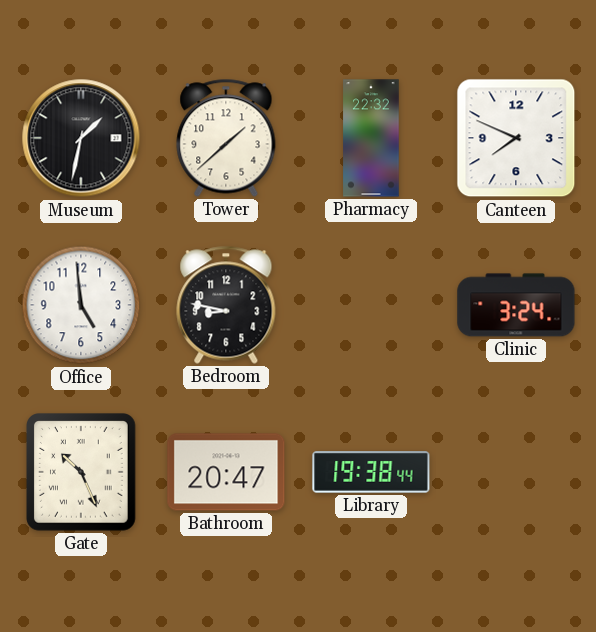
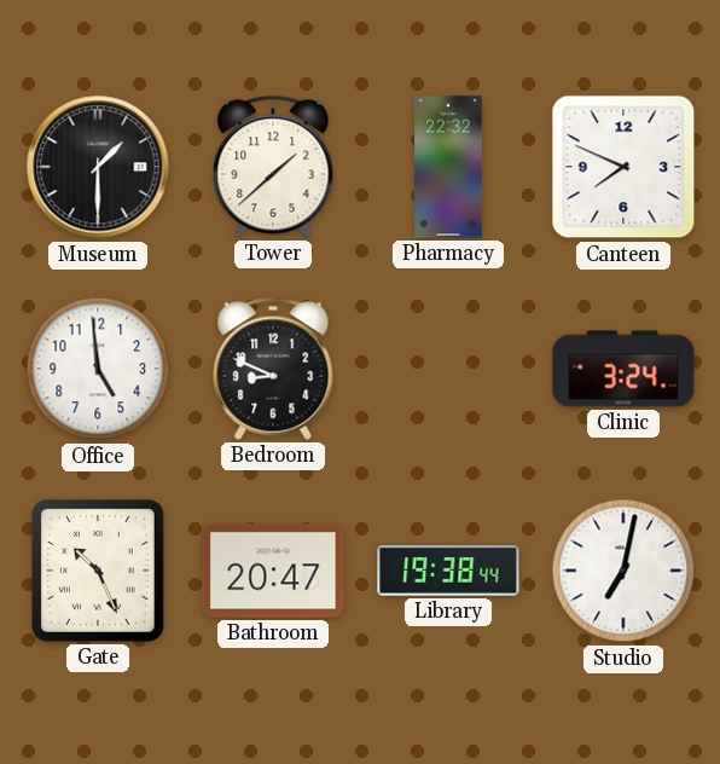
Museum: 1:32 -> 1:30
Bedroom: 8:47 -> 8:49
Studio: none -> 7:02
